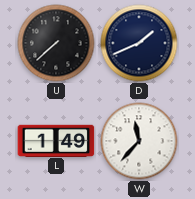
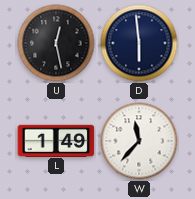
U: 7:38 -> 12:28
D: 1:41 -> 5:59
